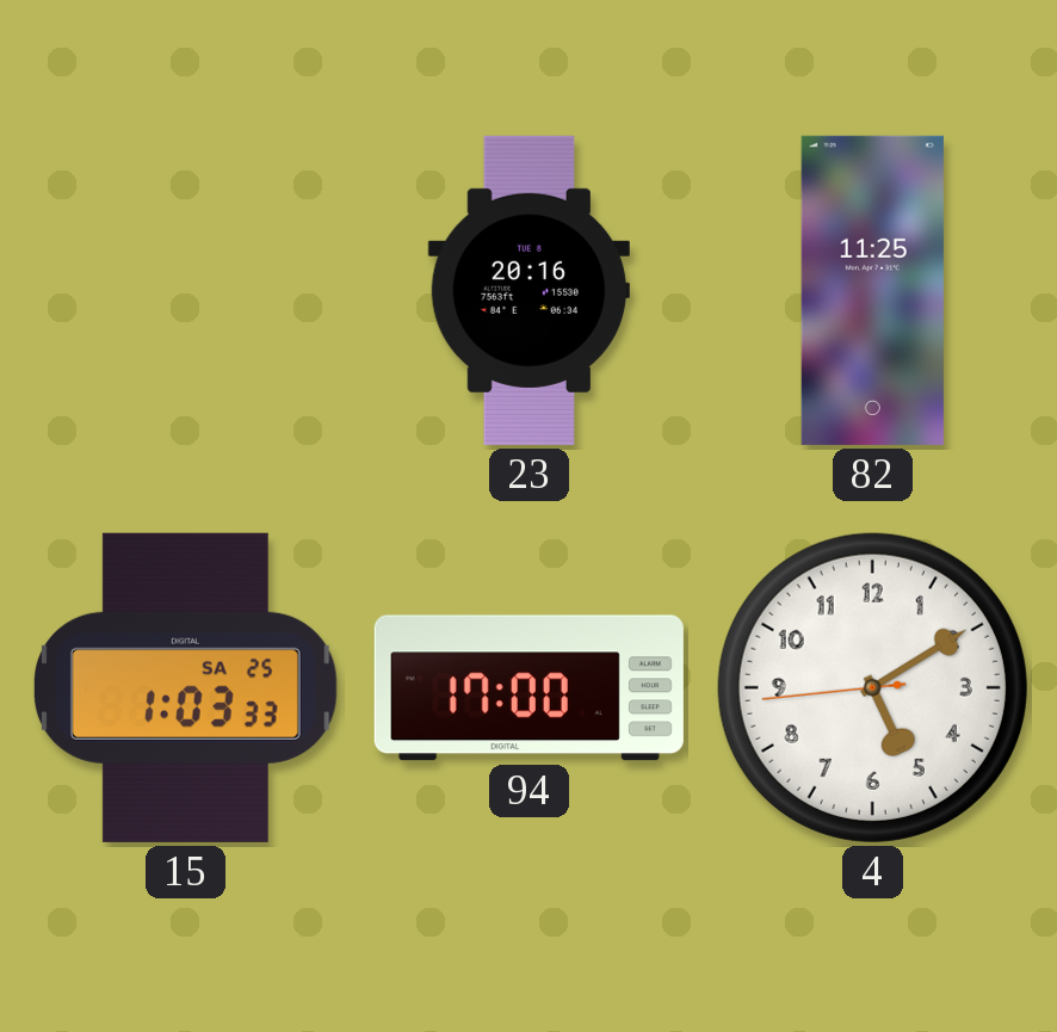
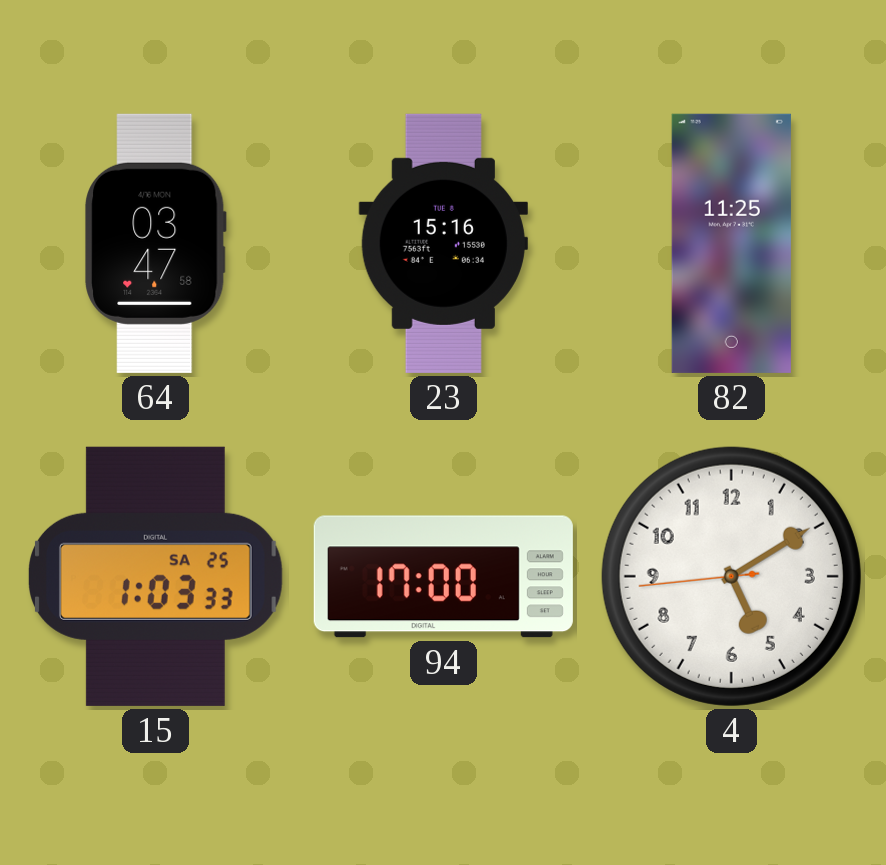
64: none -> 03:47
23: 20:16 -> 15:16
